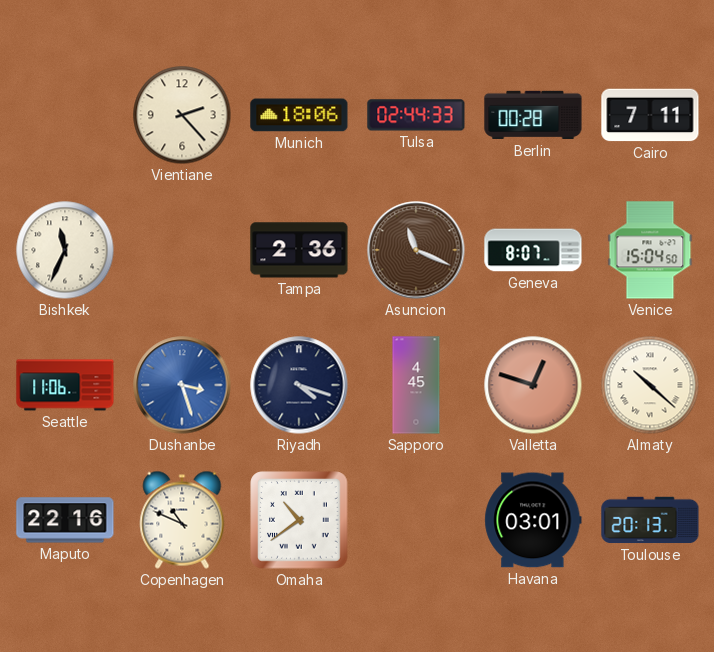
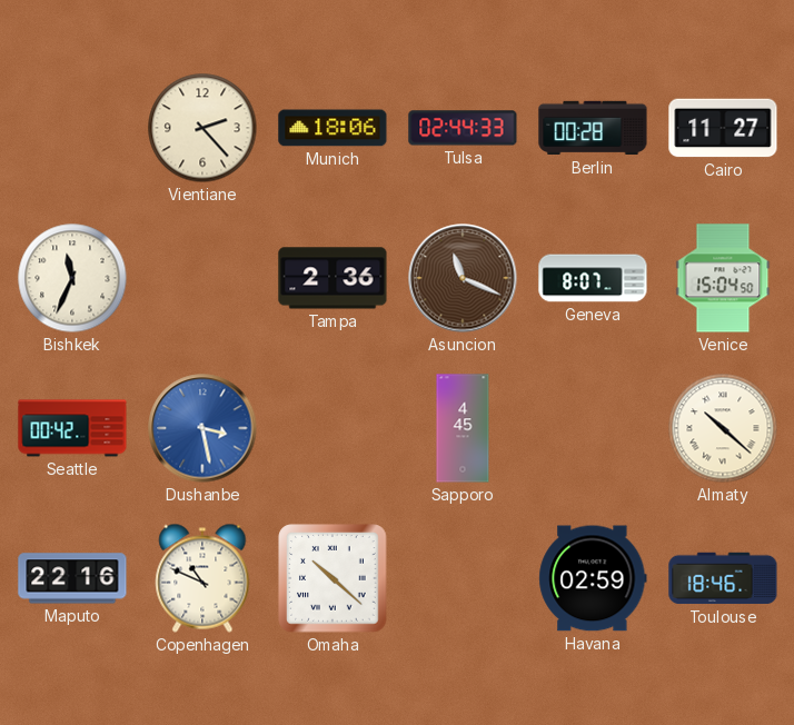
Cairo: 7:11 -> 11:27
Seattle: 11:06 -> 00:42
Dushanbe: 3:27 -> 3:28
Riyadh: 4:18 -> none
Valletta: 12:48 -> none
Omaha: 10:39 -> 10:22
Havana: 03:01 -> 02:59
Toulouse: 20:13 -> 18:46
